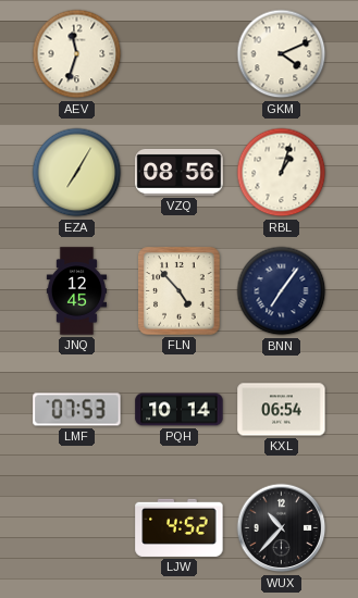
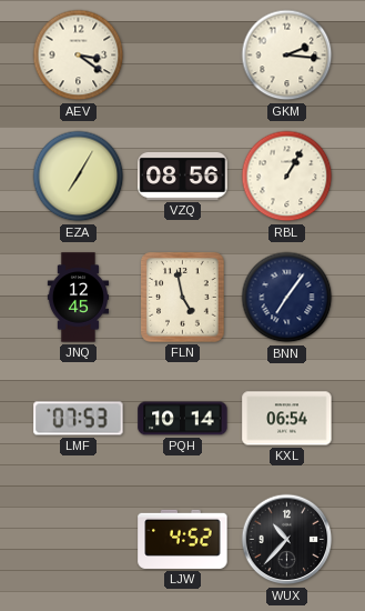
AEV: 11:33 -> 3:21
GKM: 4:11 -> 2:16
RBL: 1:03 -> 1:05
FLN: 4:53 -> 4:58
